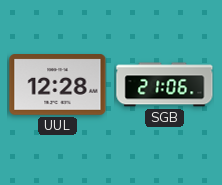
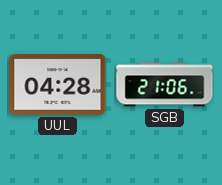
UUL: 12:28 -> 04:28
